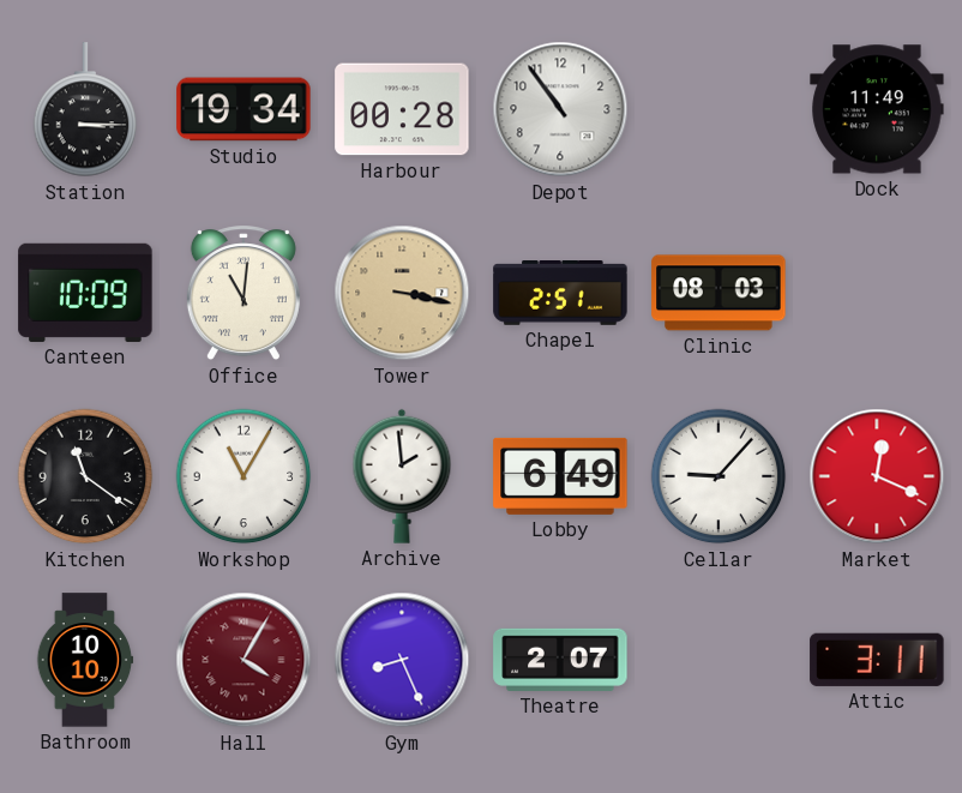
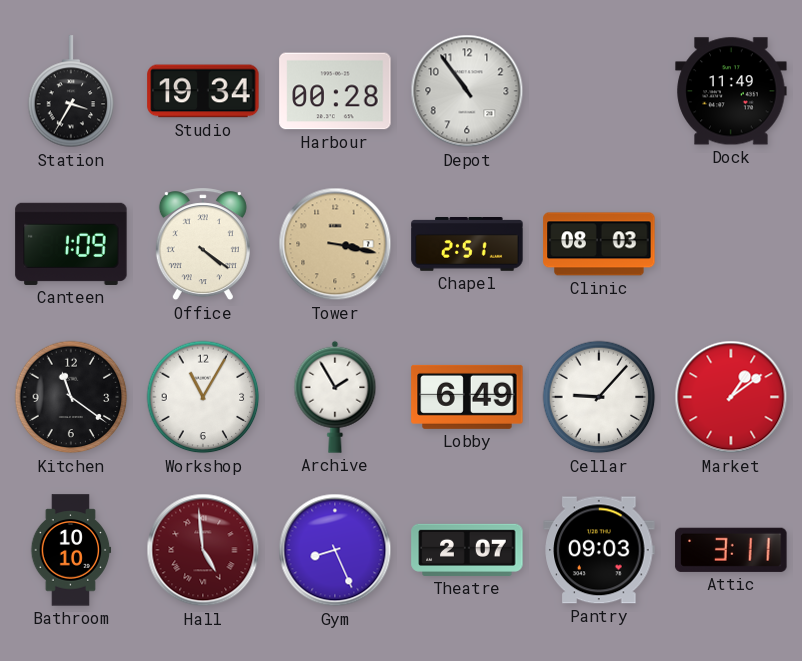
Station: 3:15 -> 3:35
Canteen: 10:09 -> 1:09
Office: 11:01 -> 4:21
Archive: 1:59 -> 1:55
Market: 12:19 -> 1:09
Hall: 4:05 -> 4:59
Pantry: none -> 09:03
